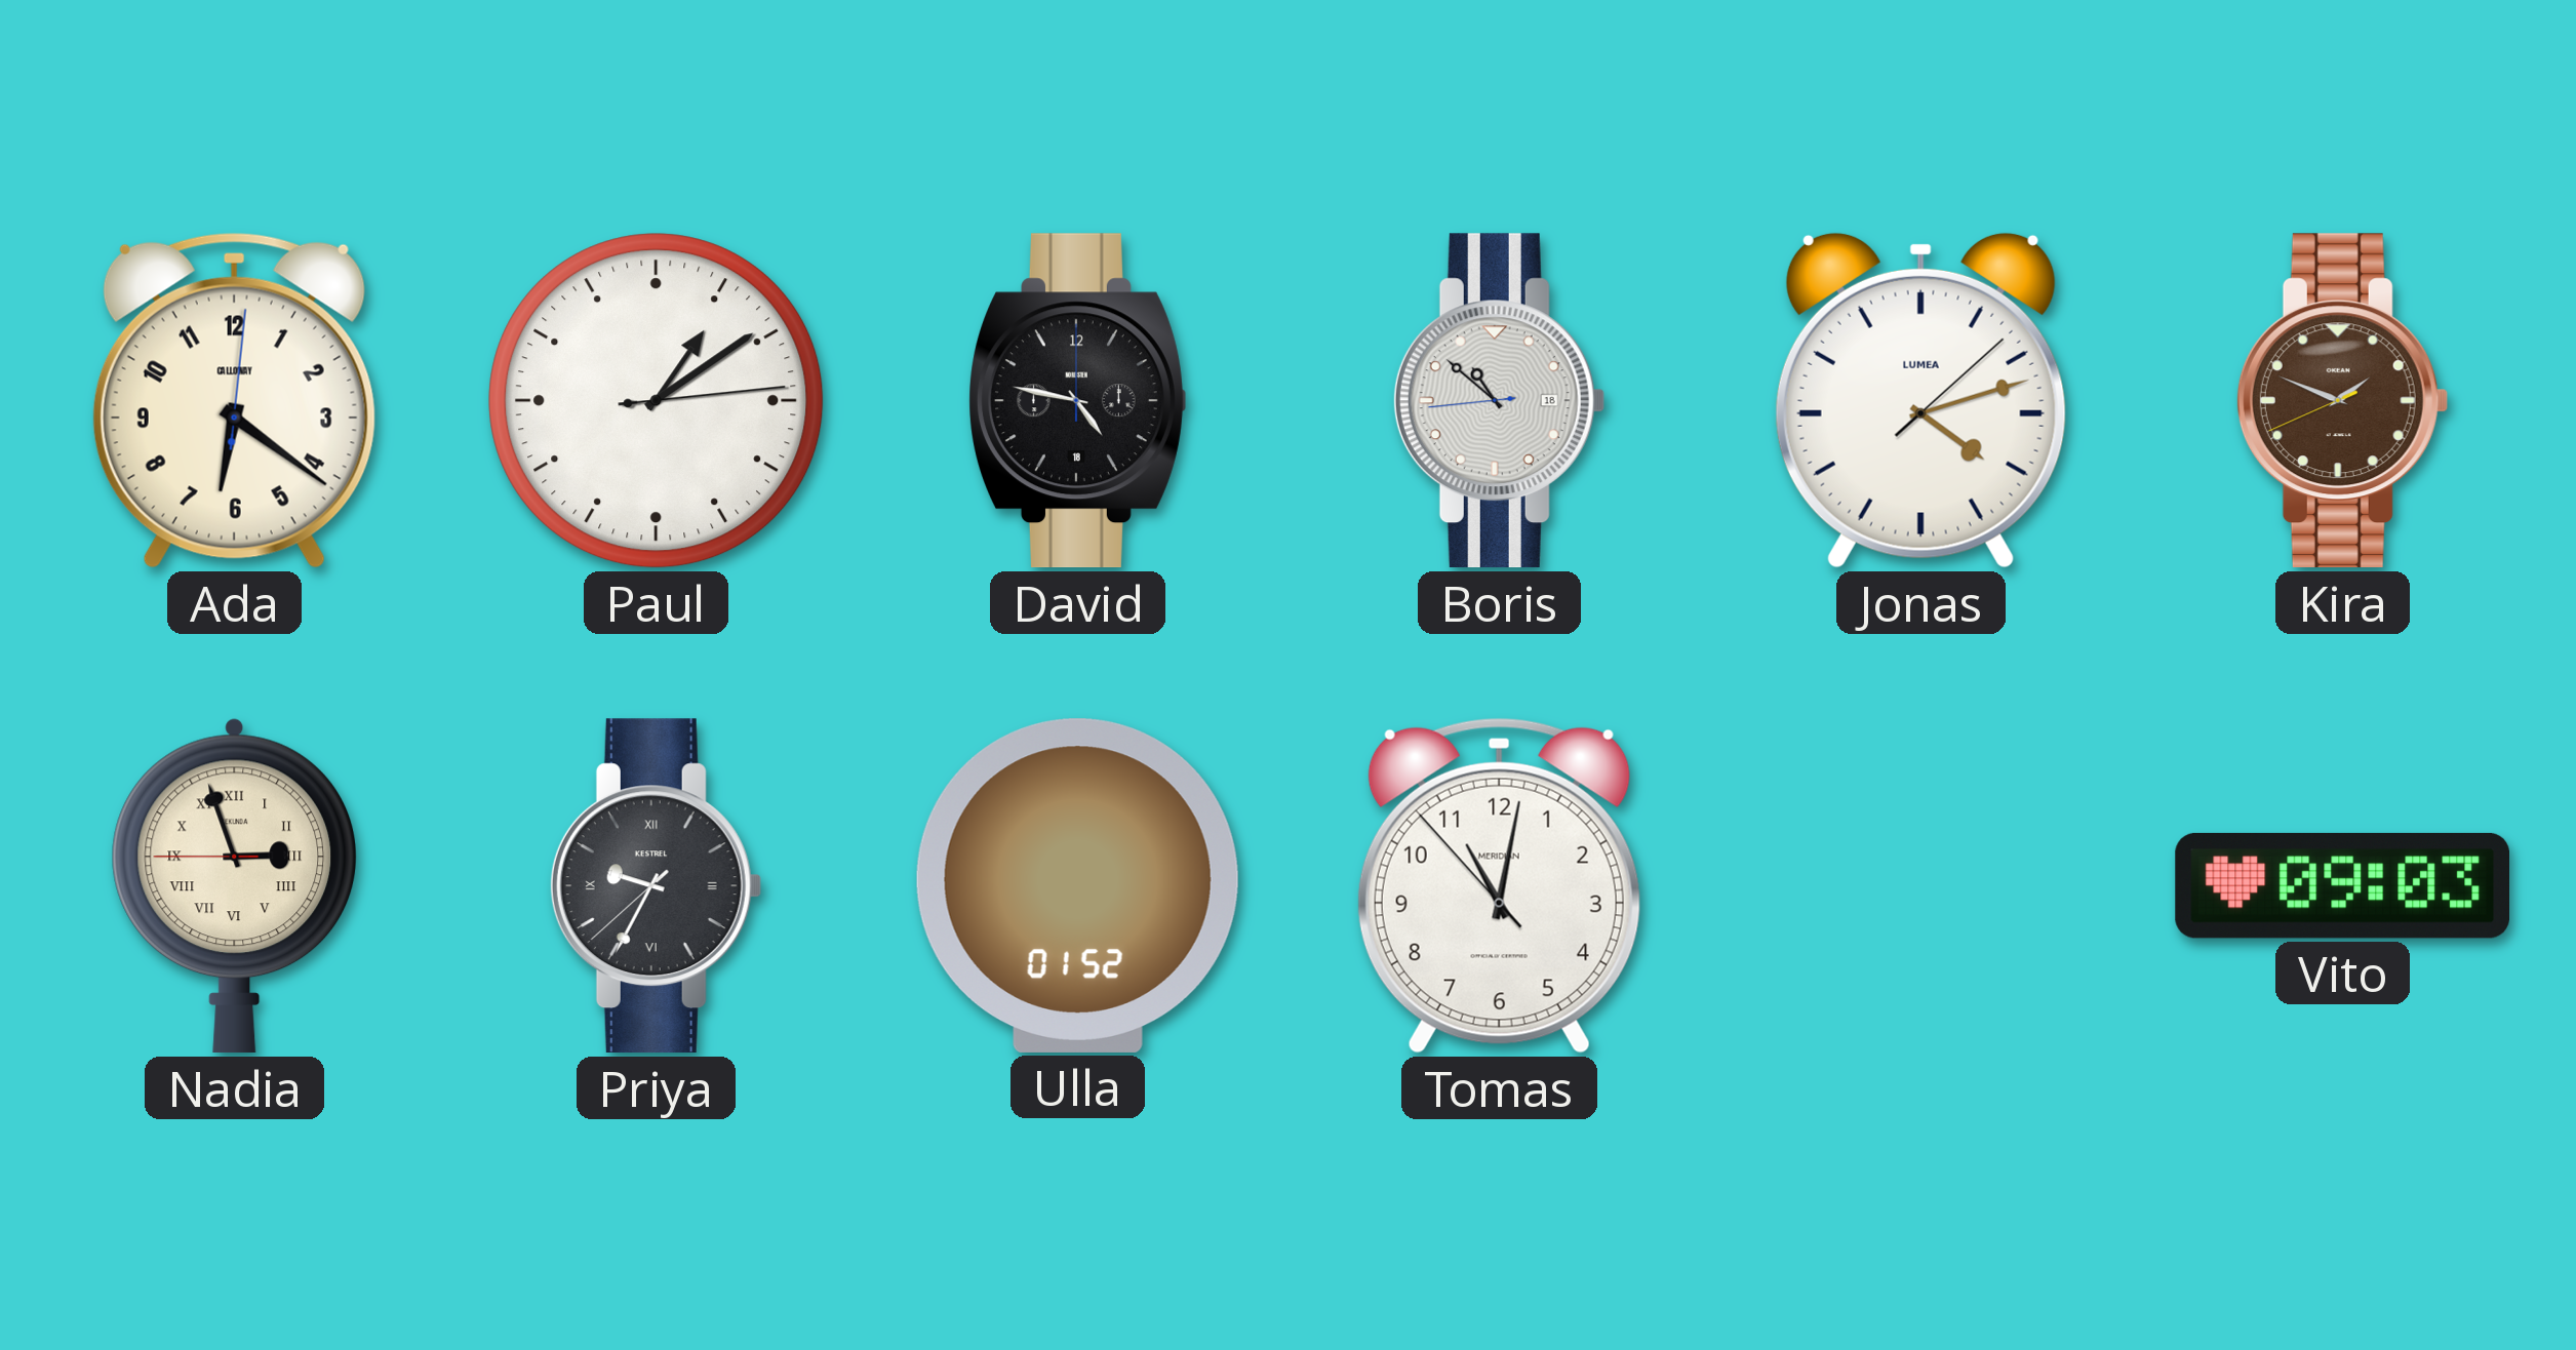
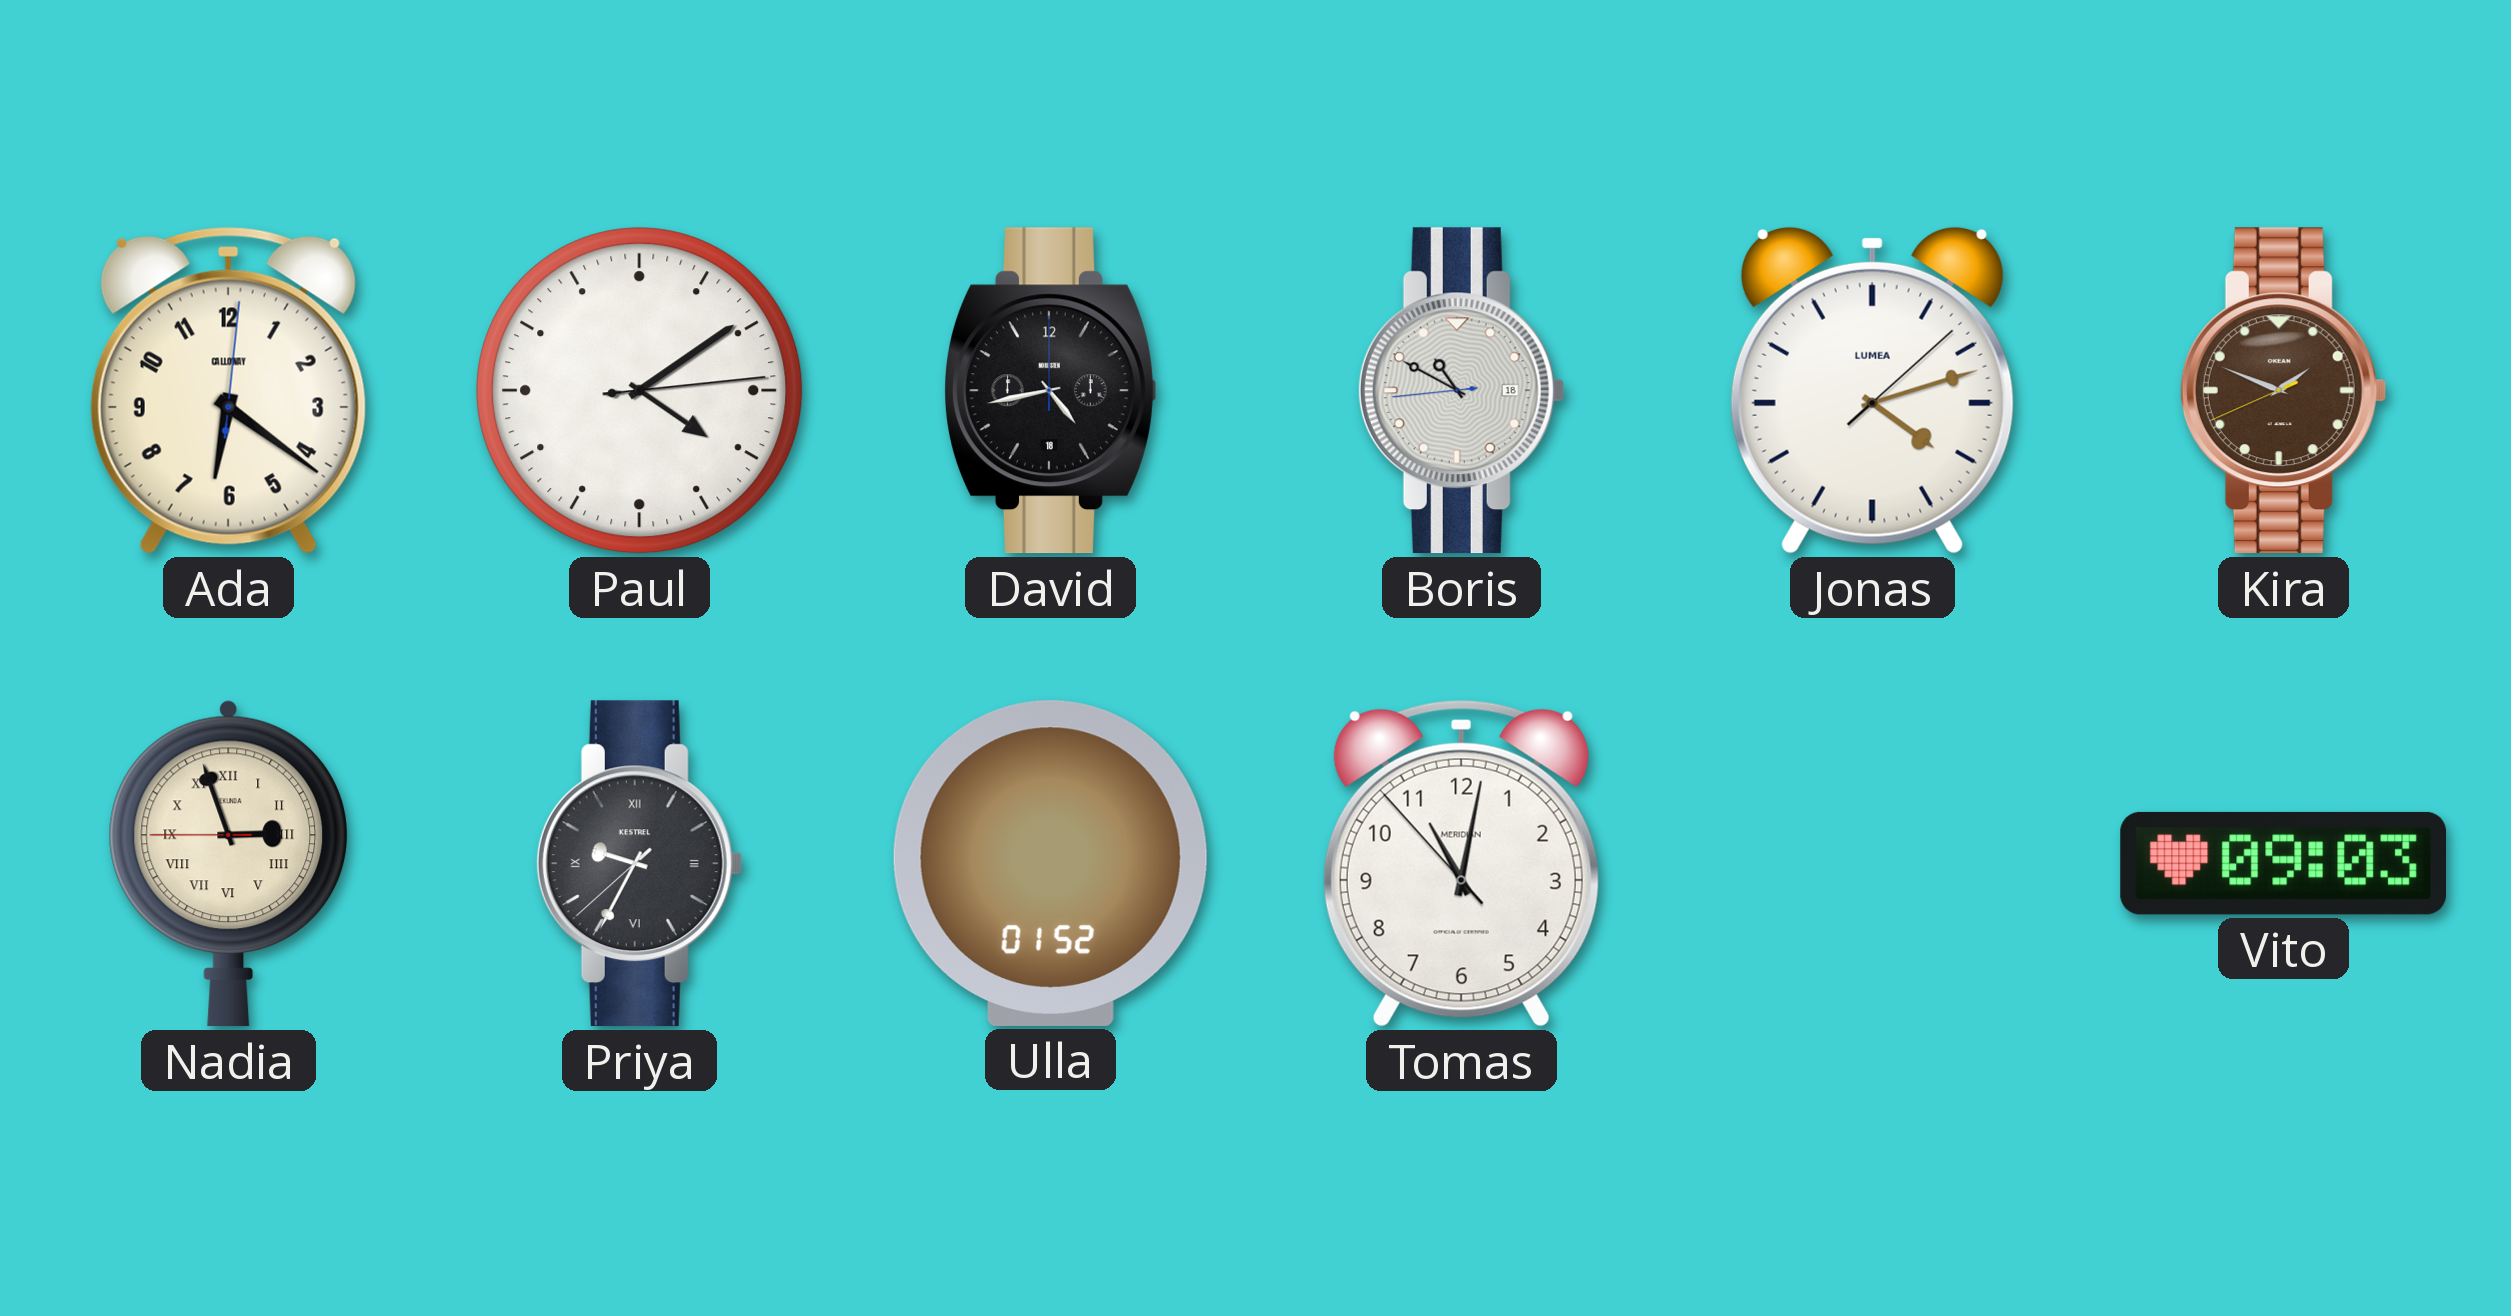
Paul: 1:09 -> 4:09
David: 4:47 -> 4:43
Boris: 10:51 -> 10:49
